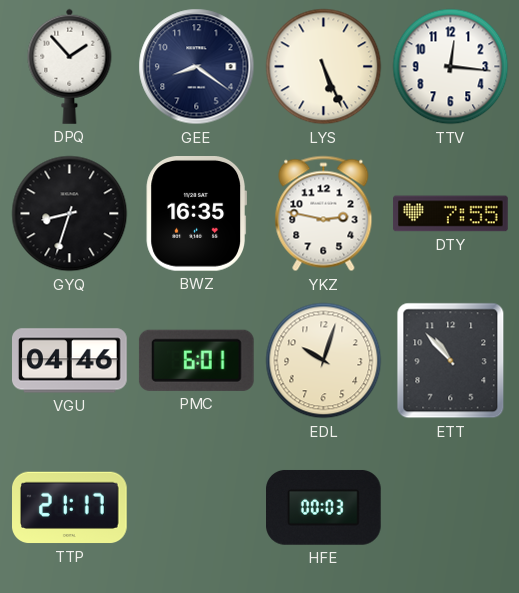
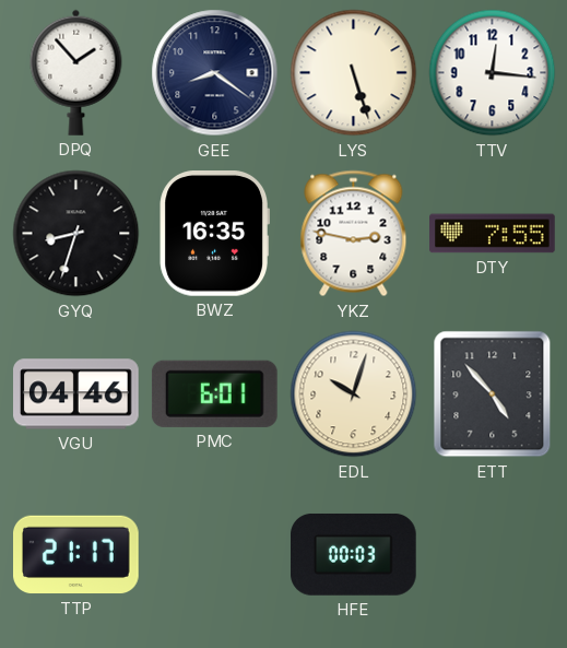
LYS: 5:26 -> 5:27
ETT: 10:53 -> 4:53
